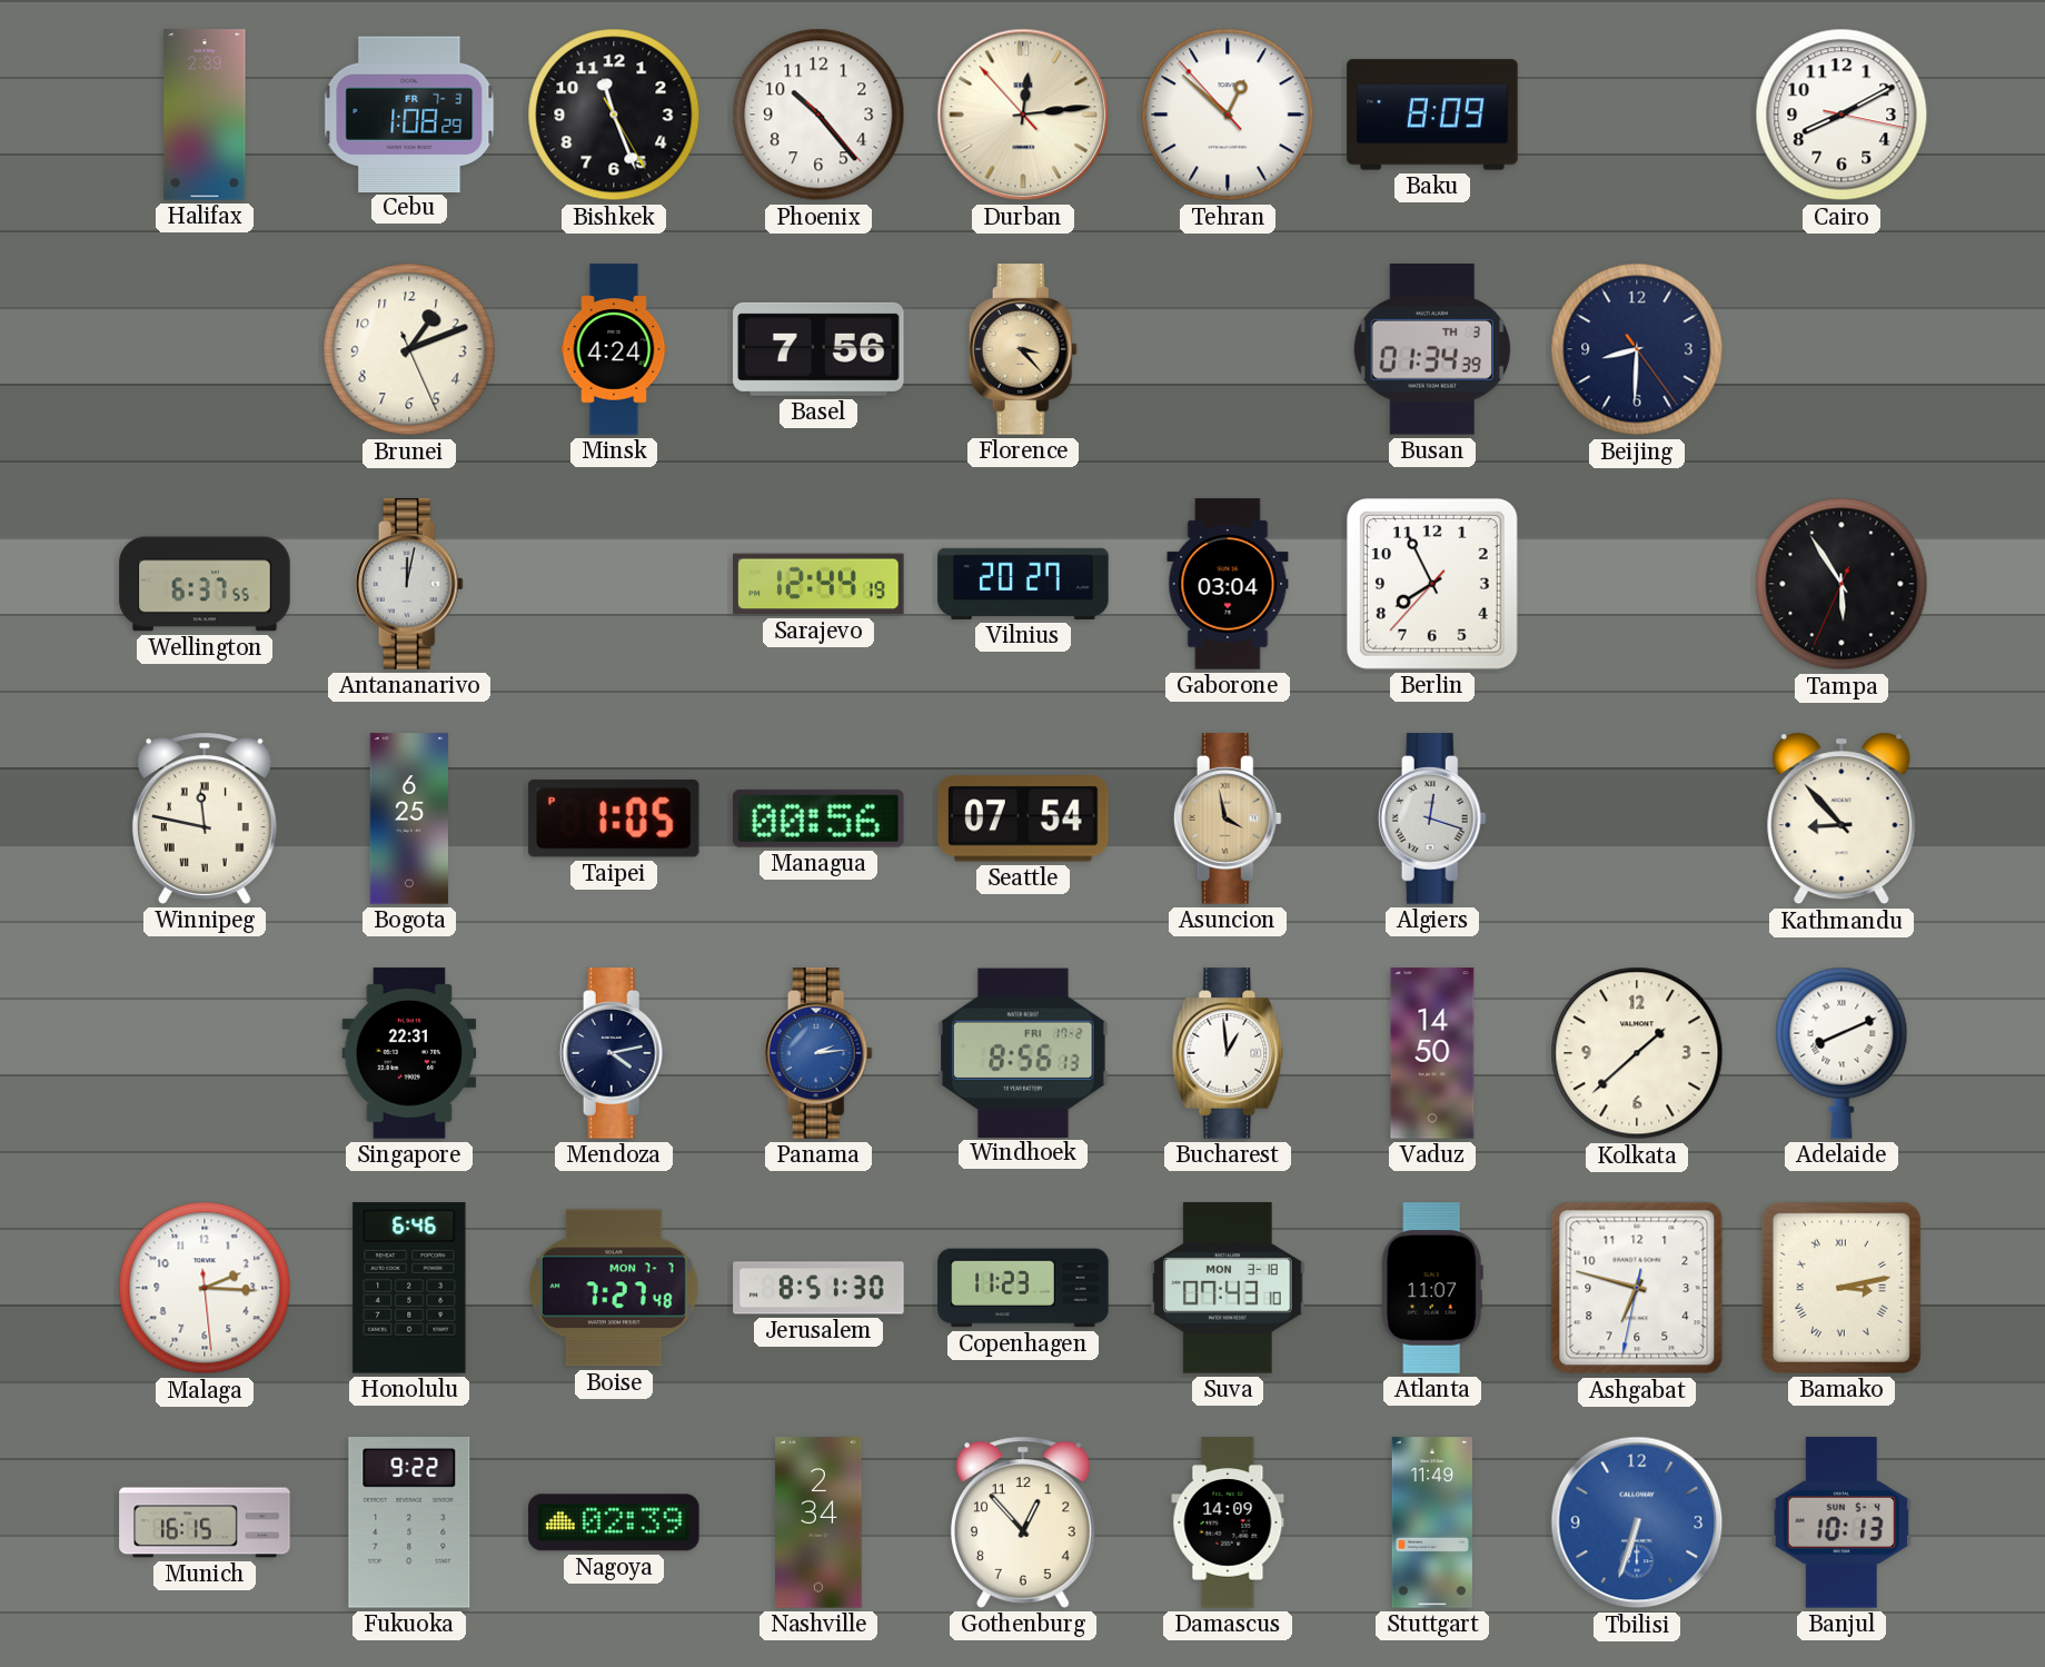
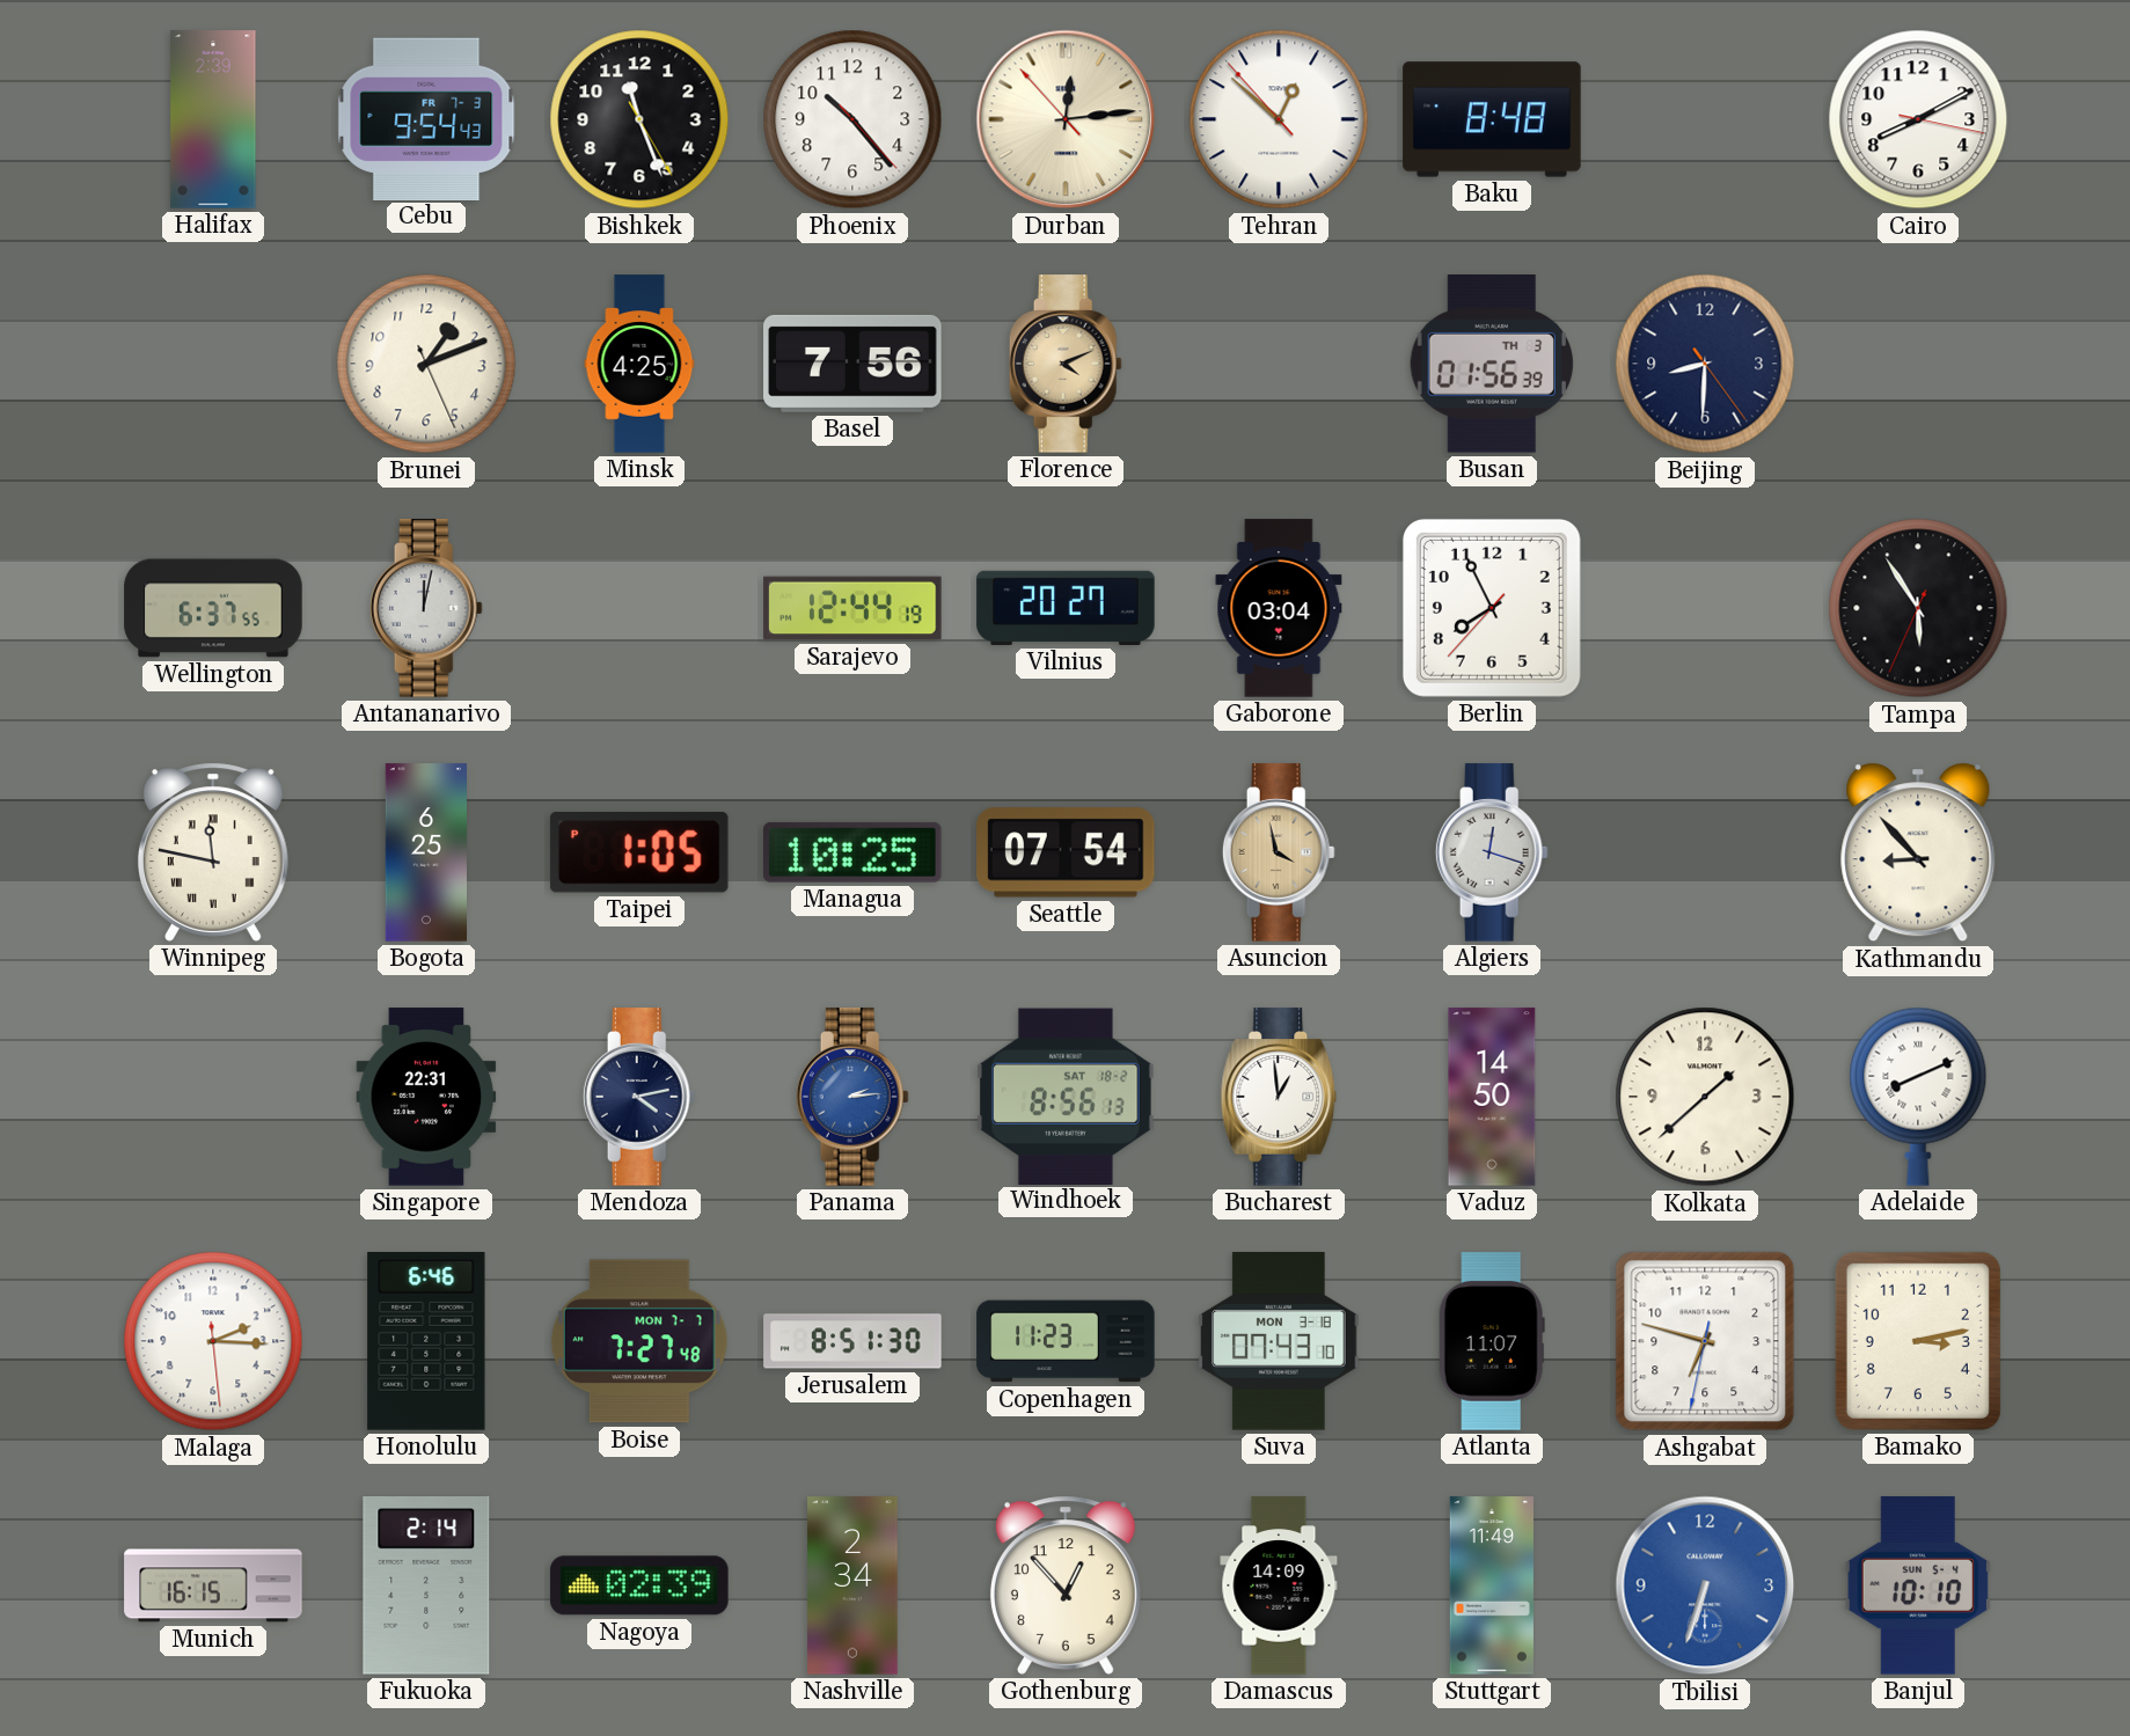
Cebu: 1:08 -> 9:54
Baku: 8:09 -> 8:48
Minsk: 4:24 -> 4:25
Florence: 3:23 -> 4:11
Busan: 01:34 -> 01:56
Managua: 00:56 -> 10:25
Windhoek date: FRI 17-2 -> SAT 18-2
Bamako numerals: Roman -> Arabic
Fukuoka: 9:22 -> 2:14
Banjul: 10:13 -> 10:10
